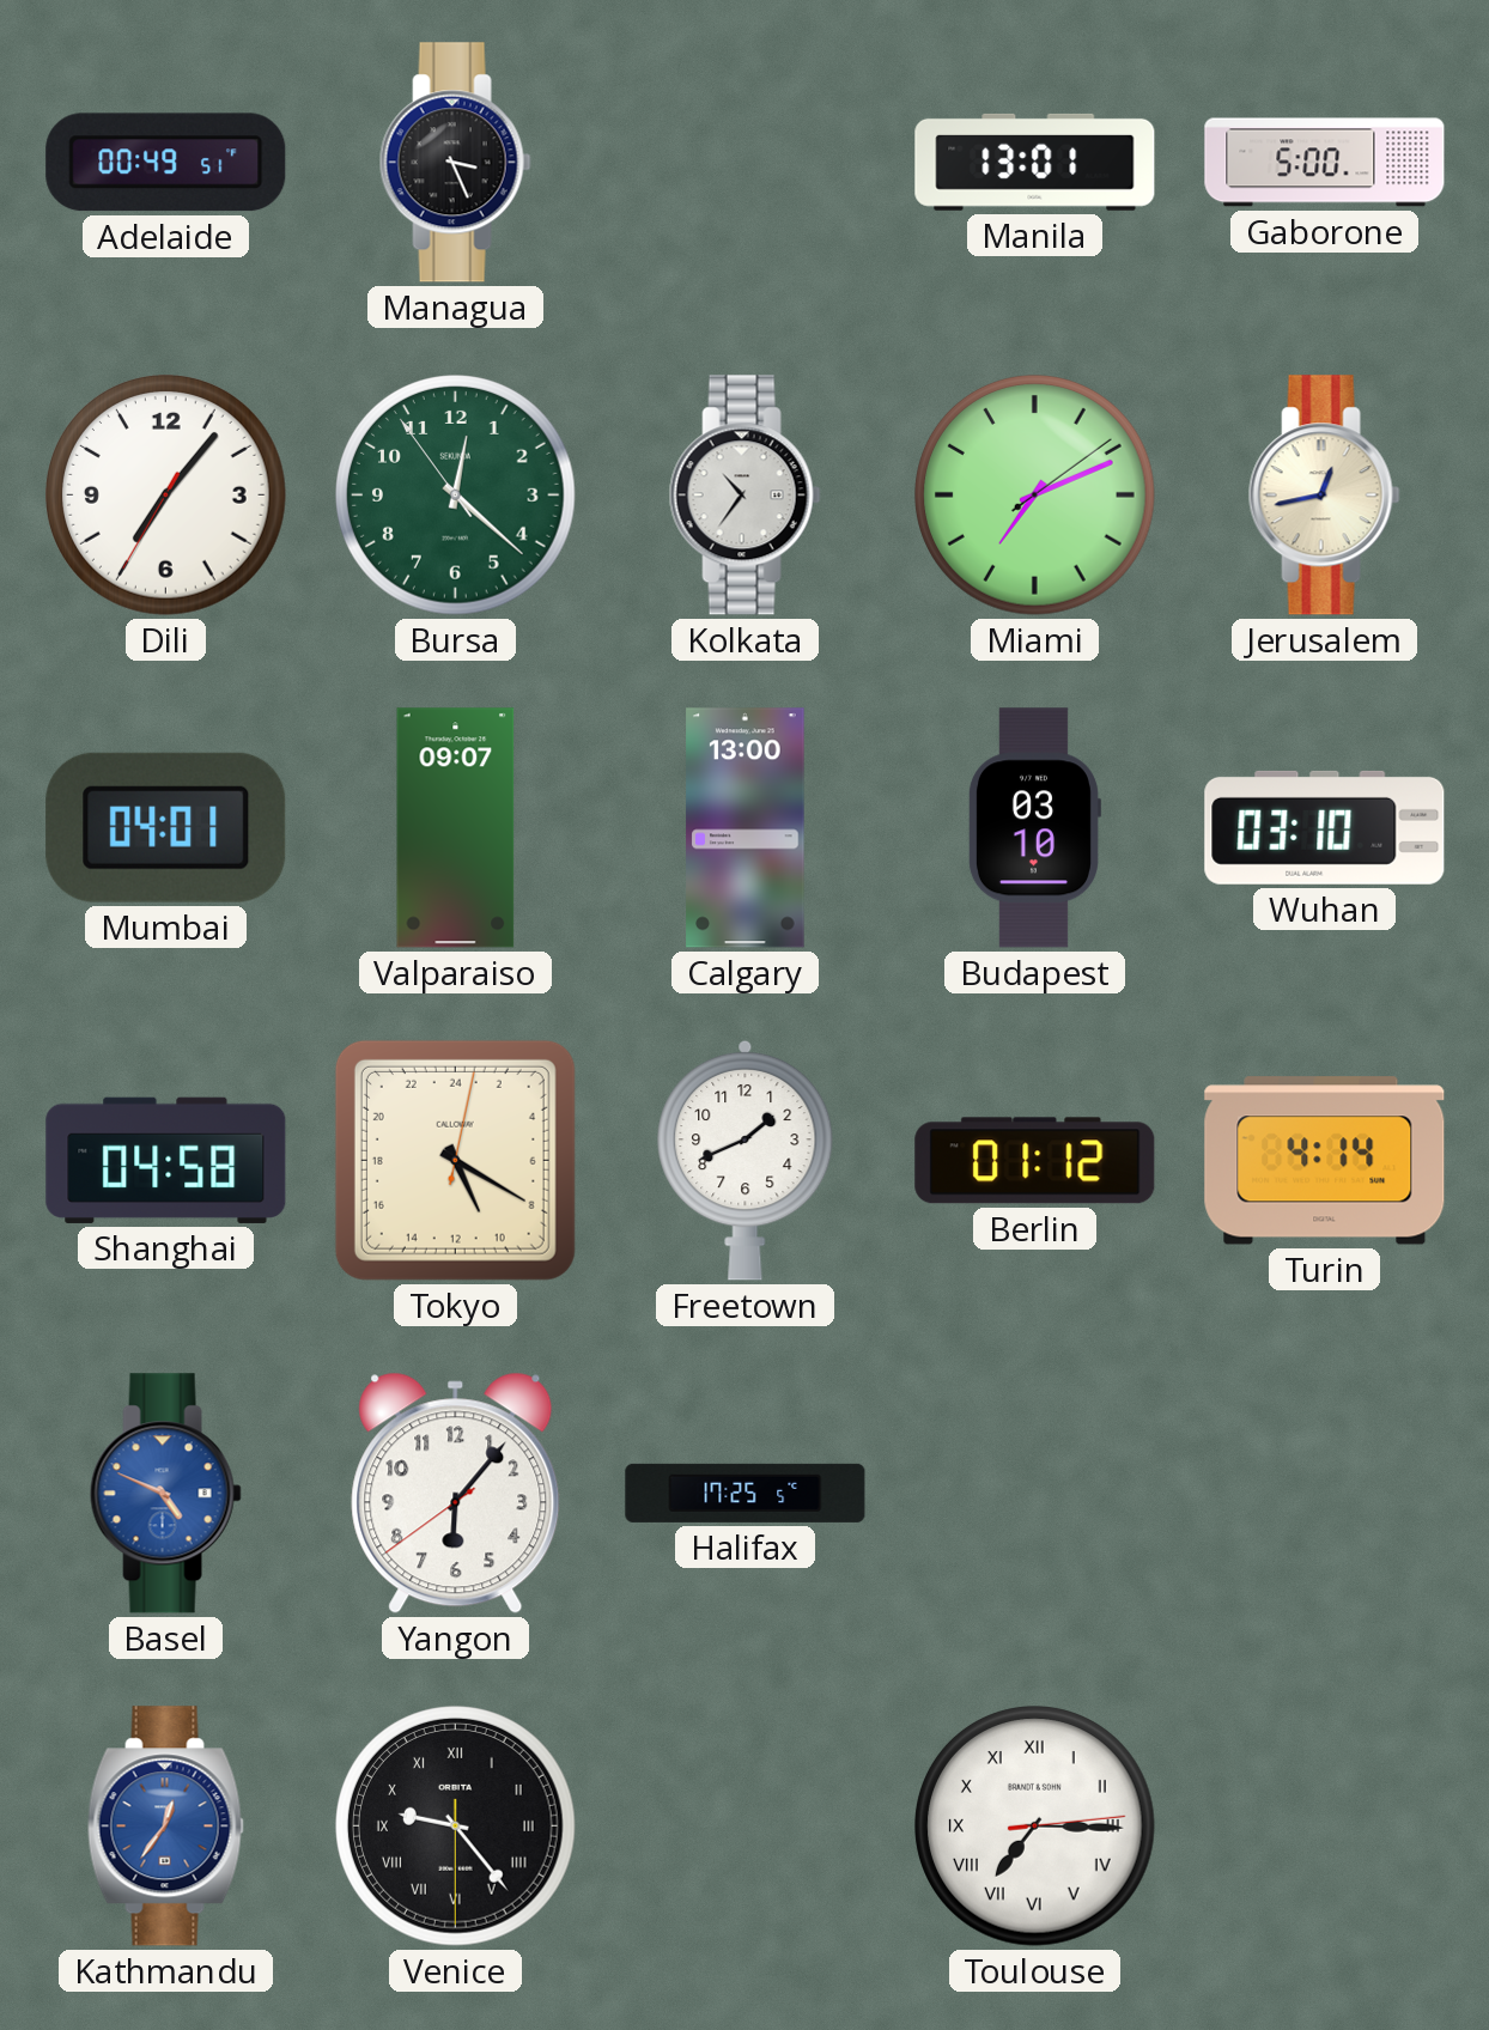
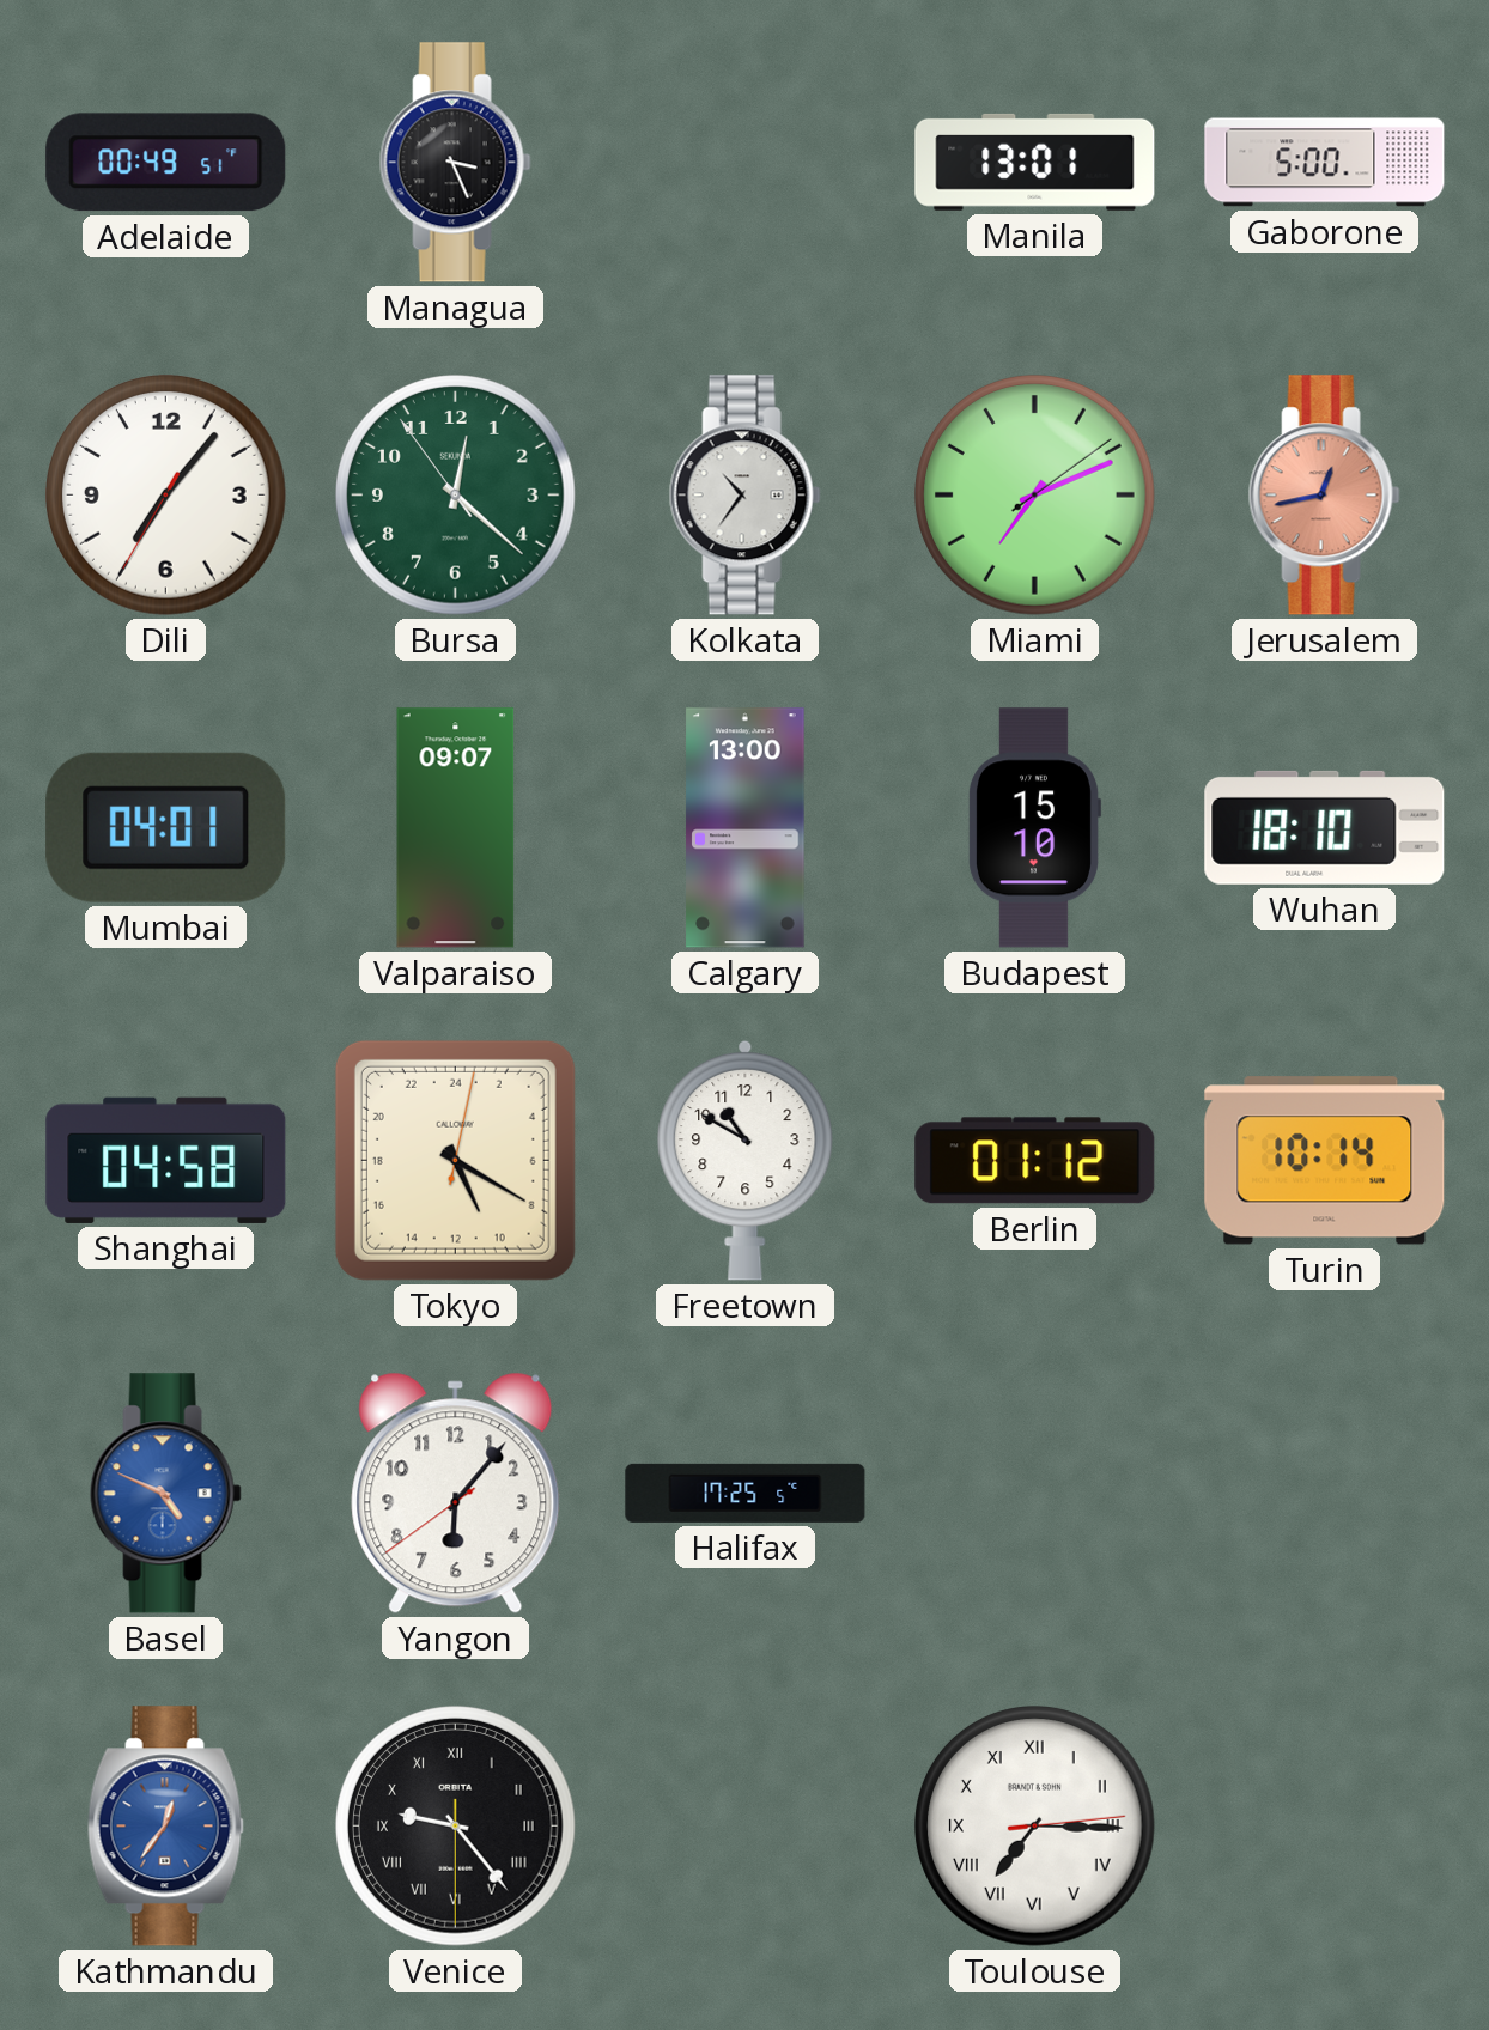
Jerusalem dial: cream -> salmon
Budapest: 03:10 -> 15:10
Wuhan: 03:10 -> 18:10
Freetown: 1:41 -> 10:50
Turin: 4:14 -> 10:14
